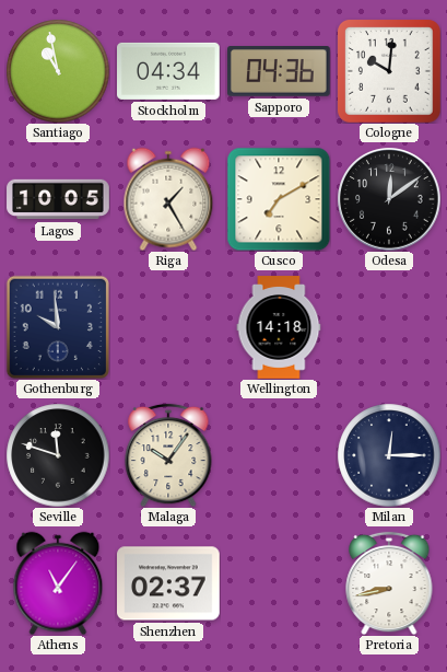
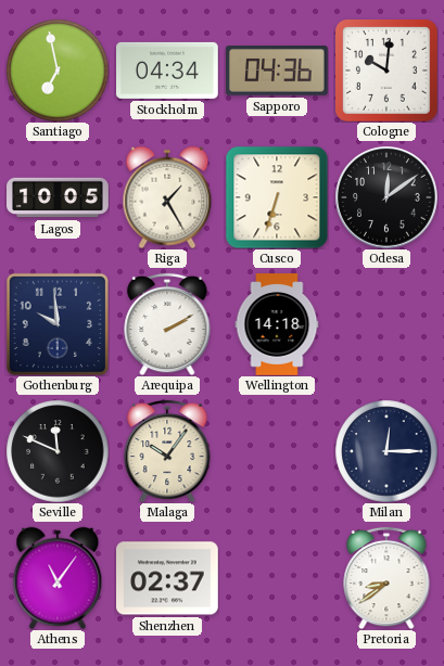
Santiago: 10:58 -> 6:58
Cusco: 7:10 -> 6:33
Arequipa: none -> 2:10
Seville: 11:48 -> 11:49
Pretoria: 8:43 -> 8:39
